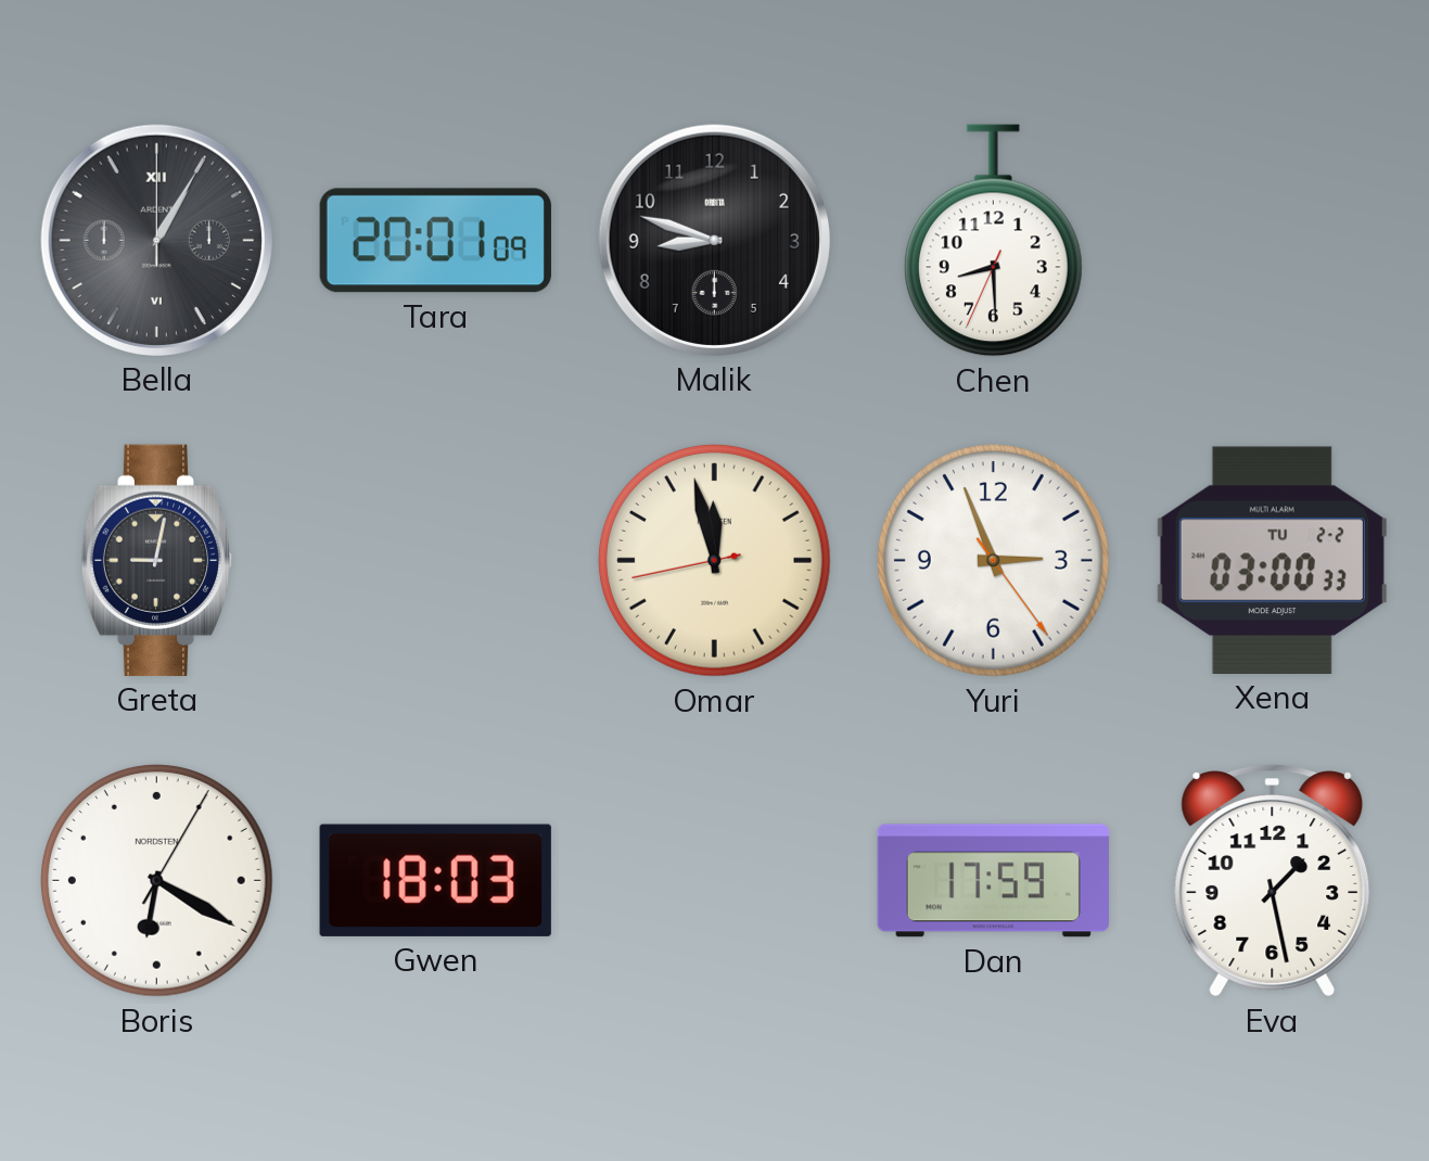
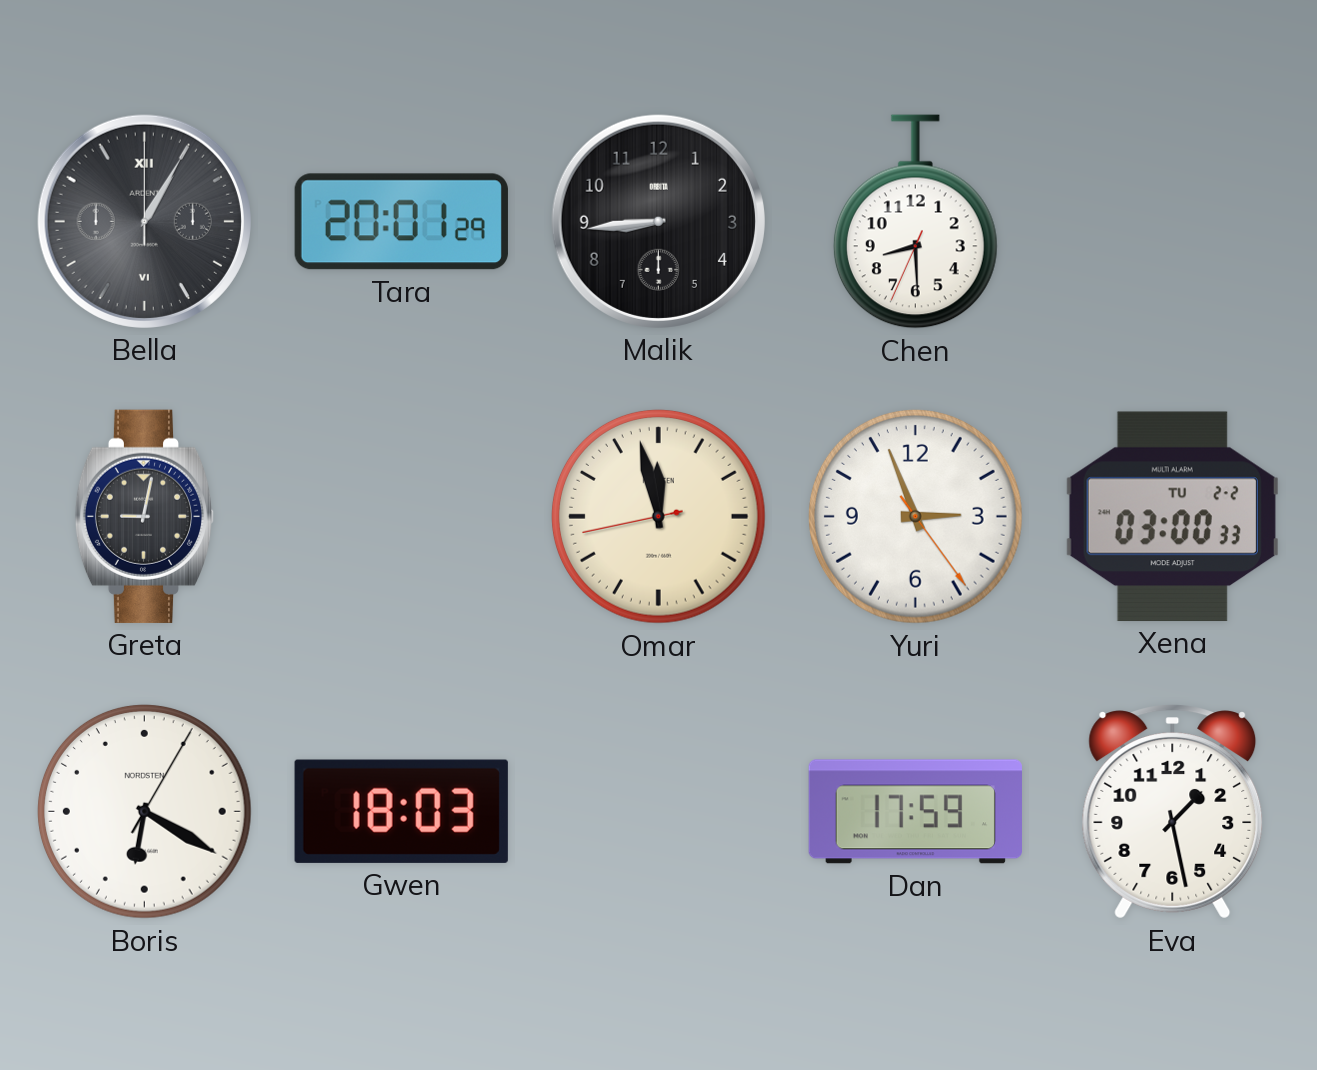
Tara: 20:01:09 -> 20:01:29
Malik: 8:48 -> 8:44
